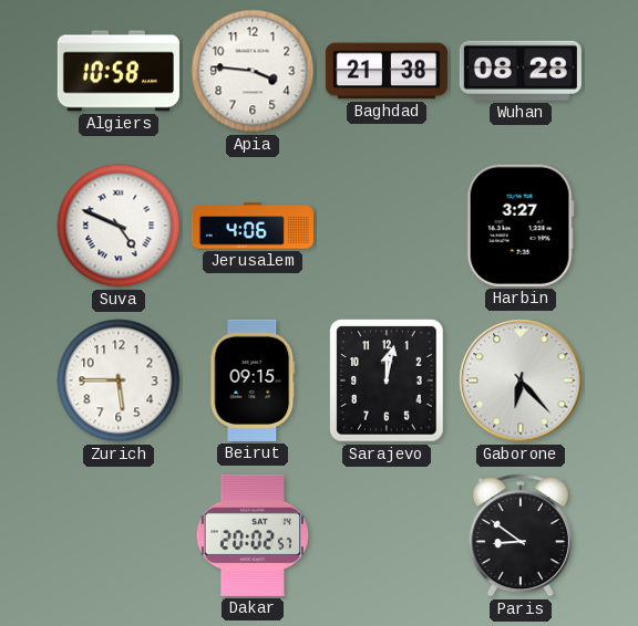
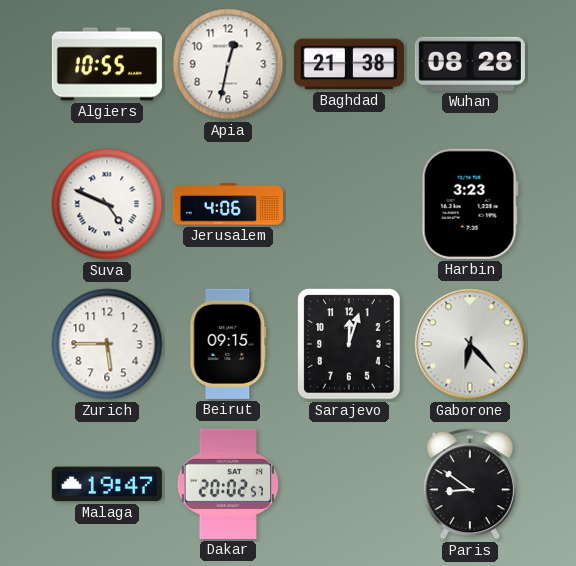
Algiers: 10:58 -> 10:55
Apia: 3:46 -> 12:32
Harbin: 3:27 -> 3:23
Sarajevo: 12:02 -> 12:03
Malaga: none -> 19:47
